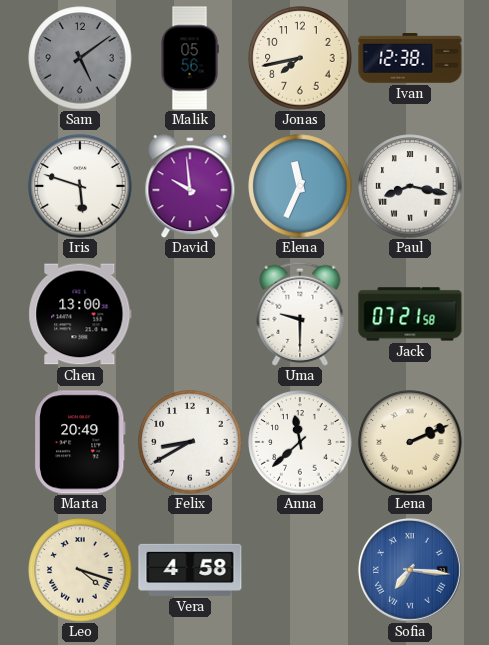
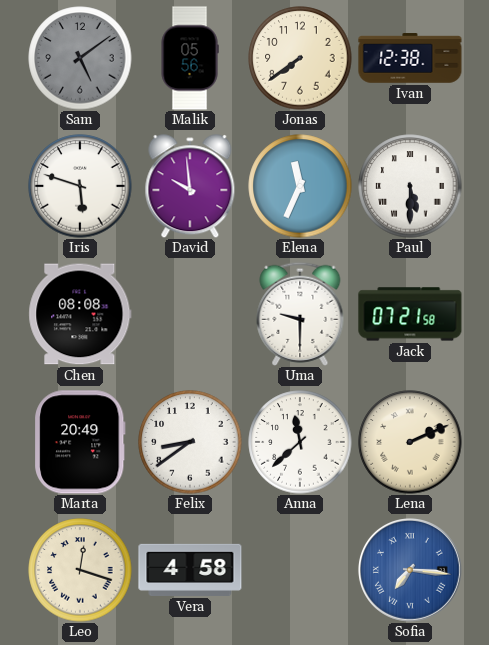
Jonas: 7:43 -> 7:39
Paul: 8:17 -> 5:30
Chen: 13:00 -> 08:08
Felix: 8:40 -> 8:39
Leo: 4:18 -> 12:18
